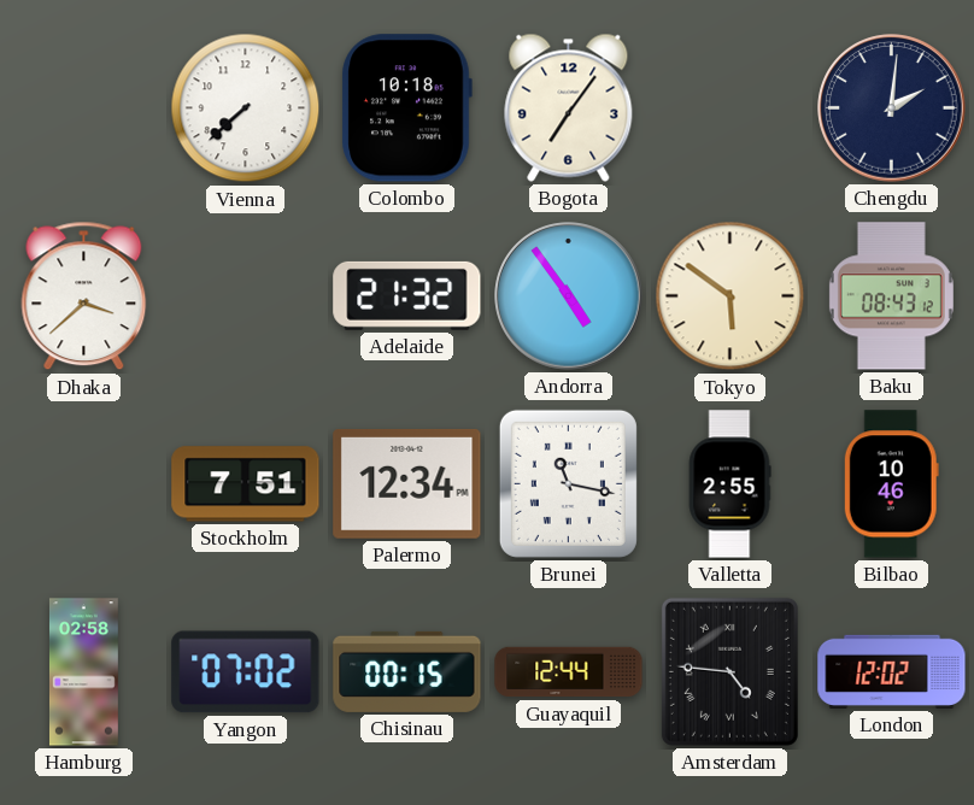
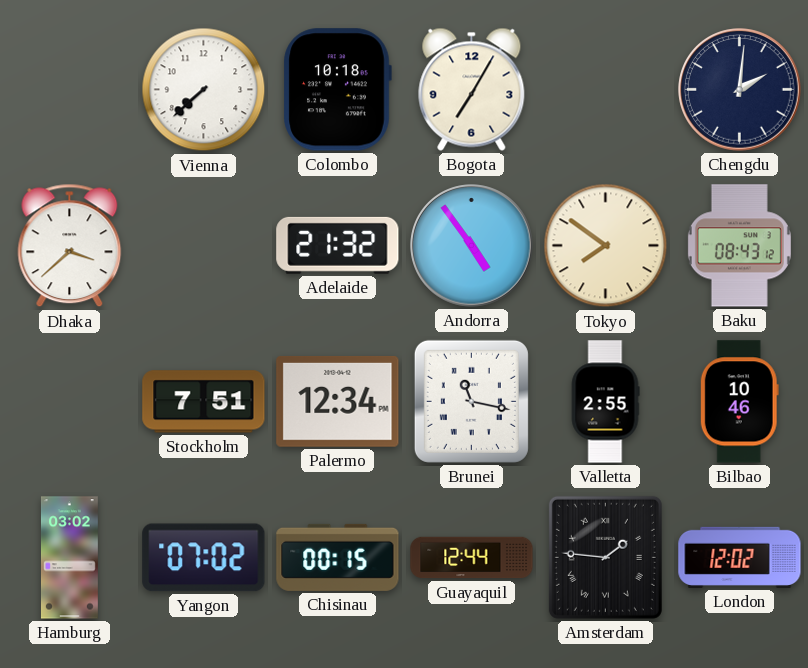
Bogota: 7:06 -> 7:05
Tokyo: 5:51 -> 7:51
Hamburg: 02:58 -> 03:02
Amsterdam: 4:46 -> 1:46
